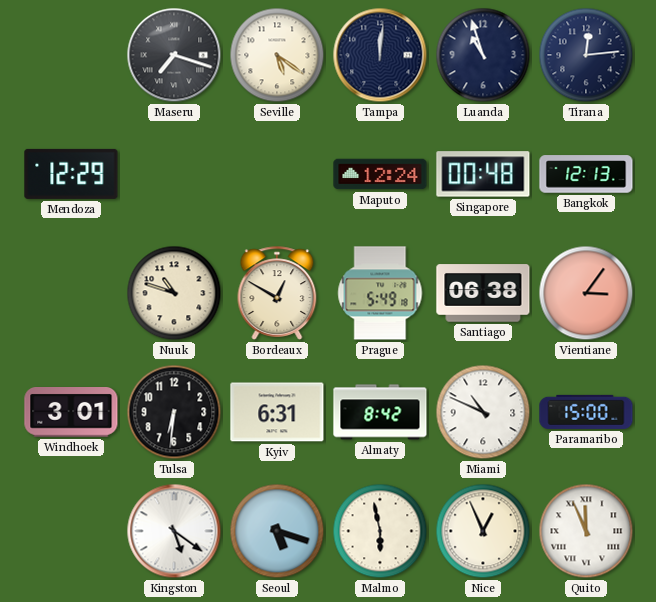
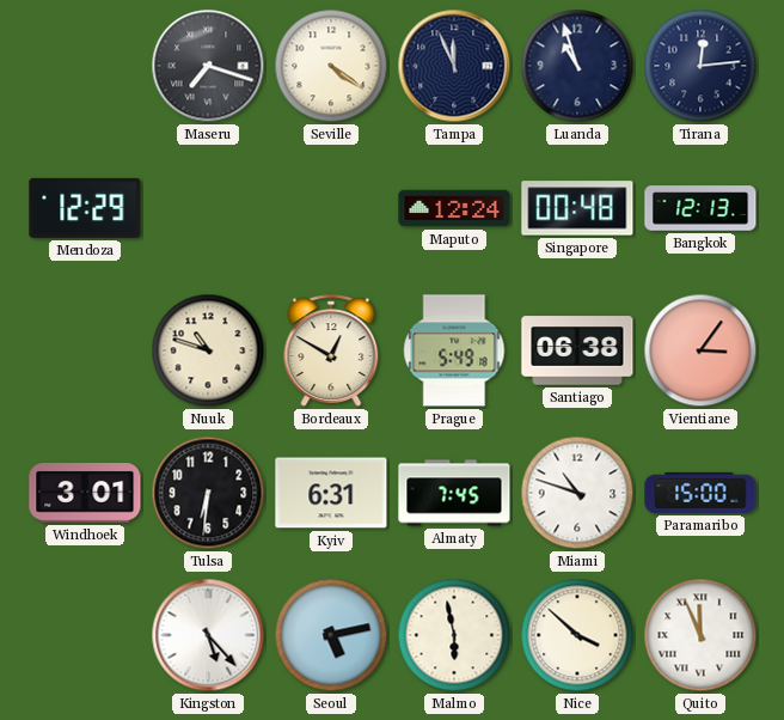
Seville: 5:21 -> 4:21
Tampa: 12:01 -> 11:56
Almaty: 8:42 -> 7:45
Miami: 10:49 -> 10:48
Kingston: 5:21 -> 5:23
Seoul: 5:18 -> 5:13
Nice: 12:56 -> 3:52
